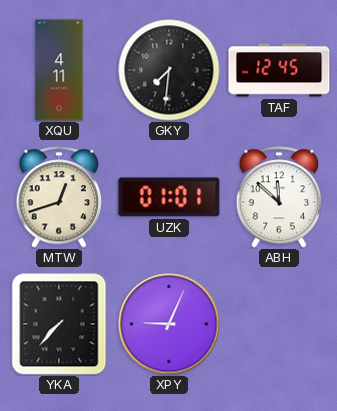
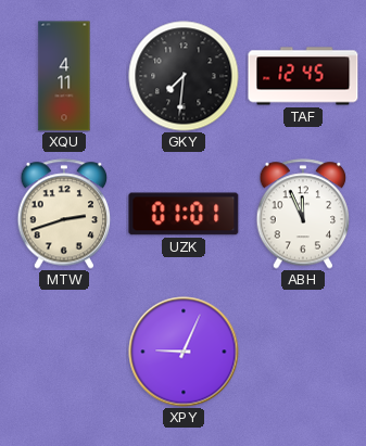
MTW: 12:42 -> 2:42
ABH: 11:52 -> 11:56
YKA: 7:37 -> none
